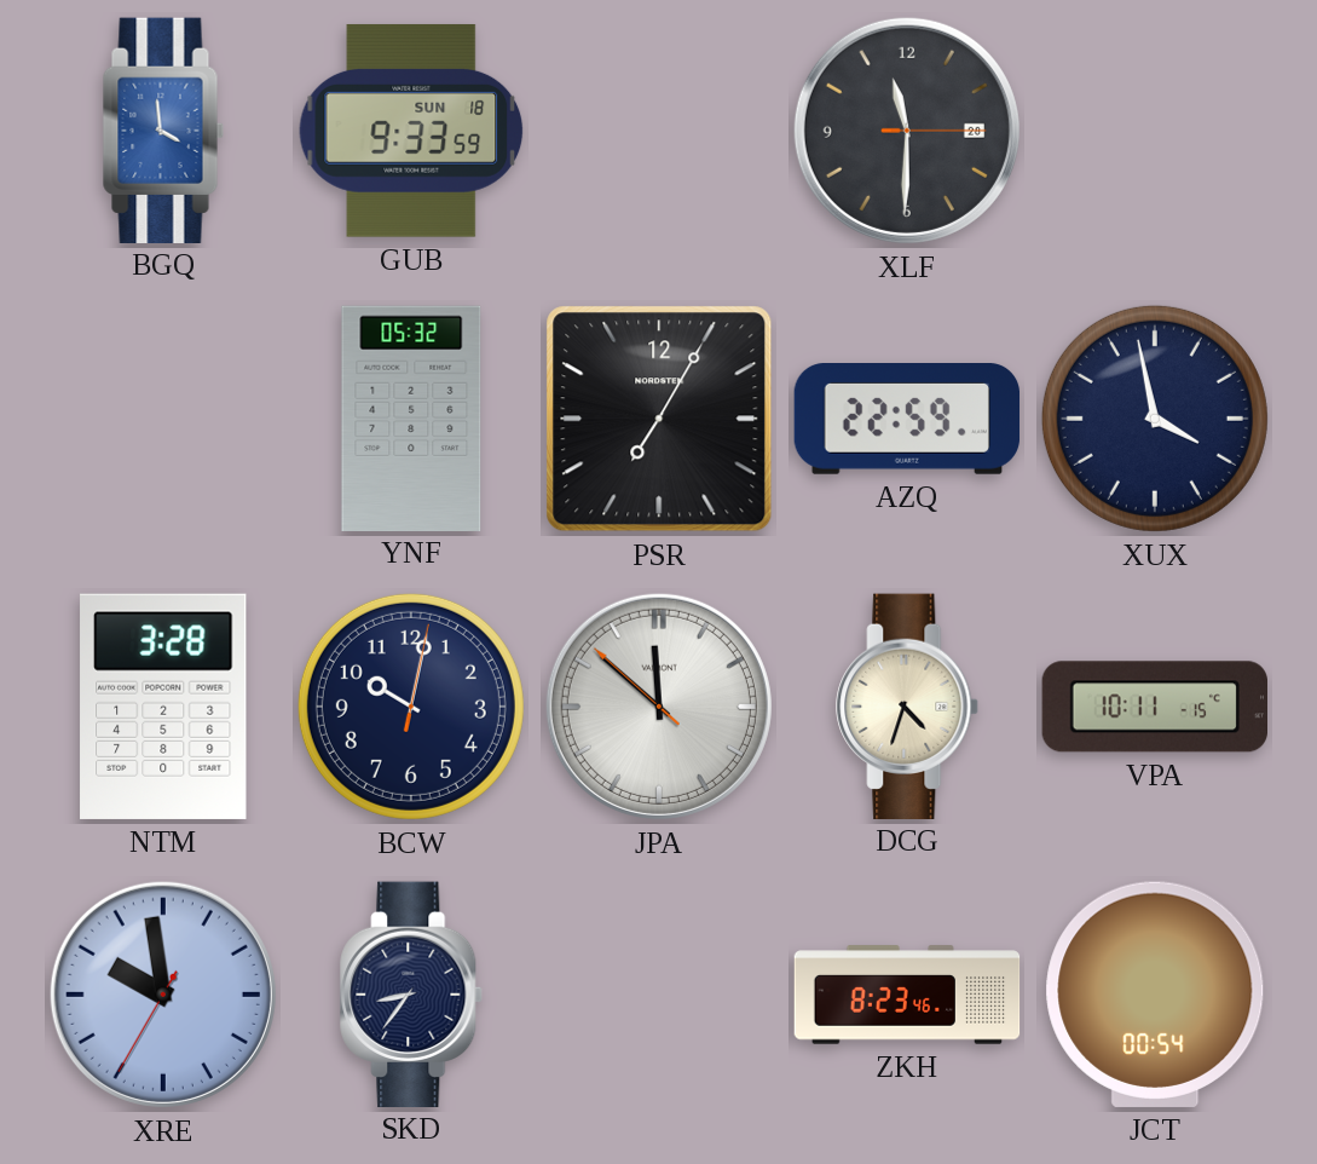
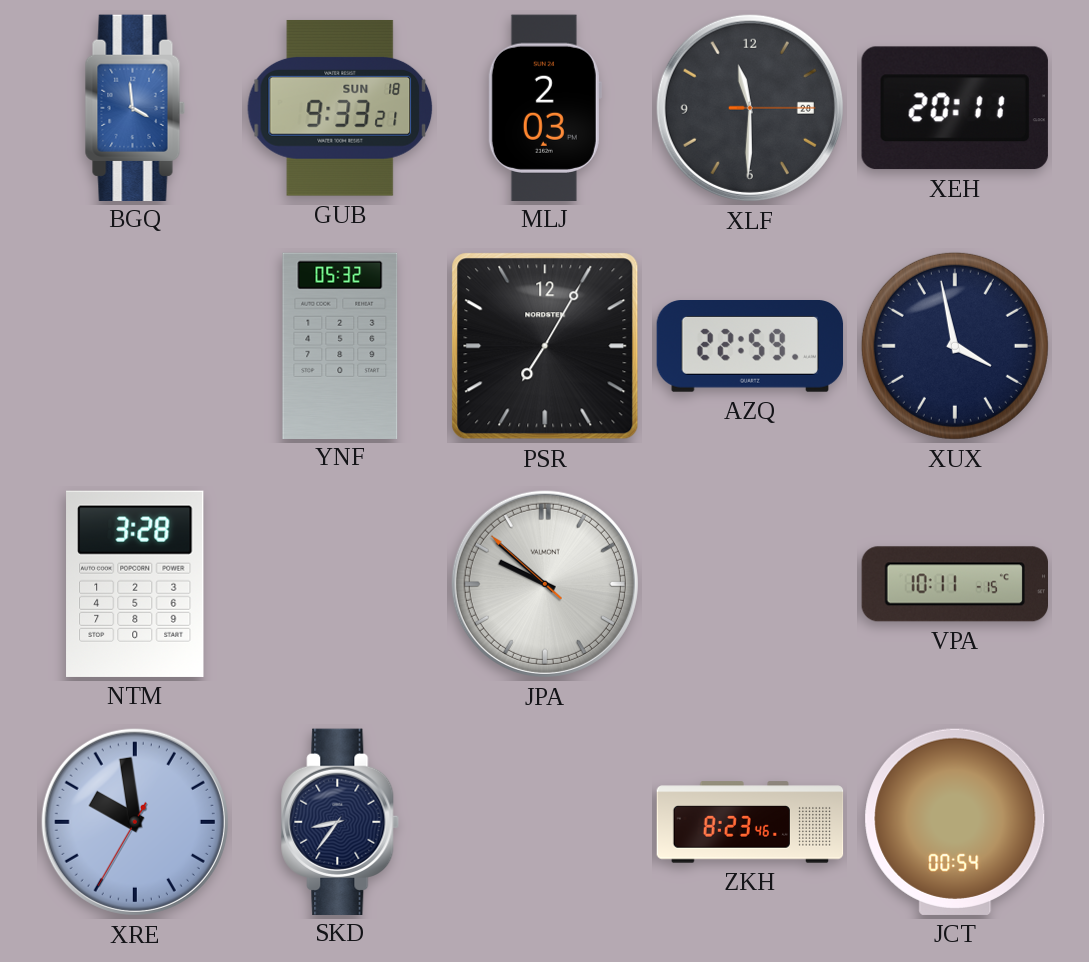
GUB: 9:33:59 -> 9:33:21
MLJ: none -> 2:03
XEH: none -> 20:11
BCW: 10:02 -> none
JPA: 11:51 -> 9:51
DCG: 4:33 -> none
